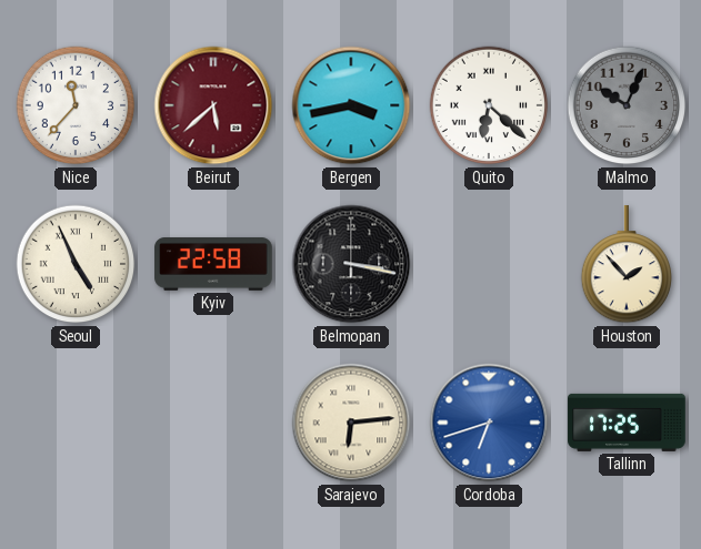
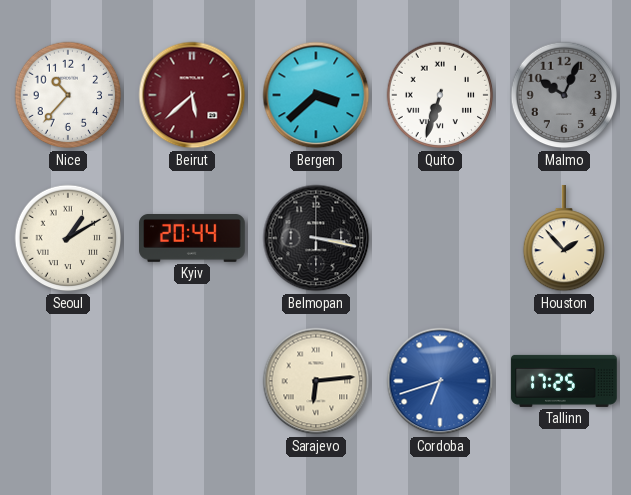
Nice: 11:37 -> 10:37
Bergen: 3:43 -> 3:38
Quito: 6:22 -> 6:33
Seoul: 4:56 -> 1:10
Kyiv: 22:58 -> 20:44
